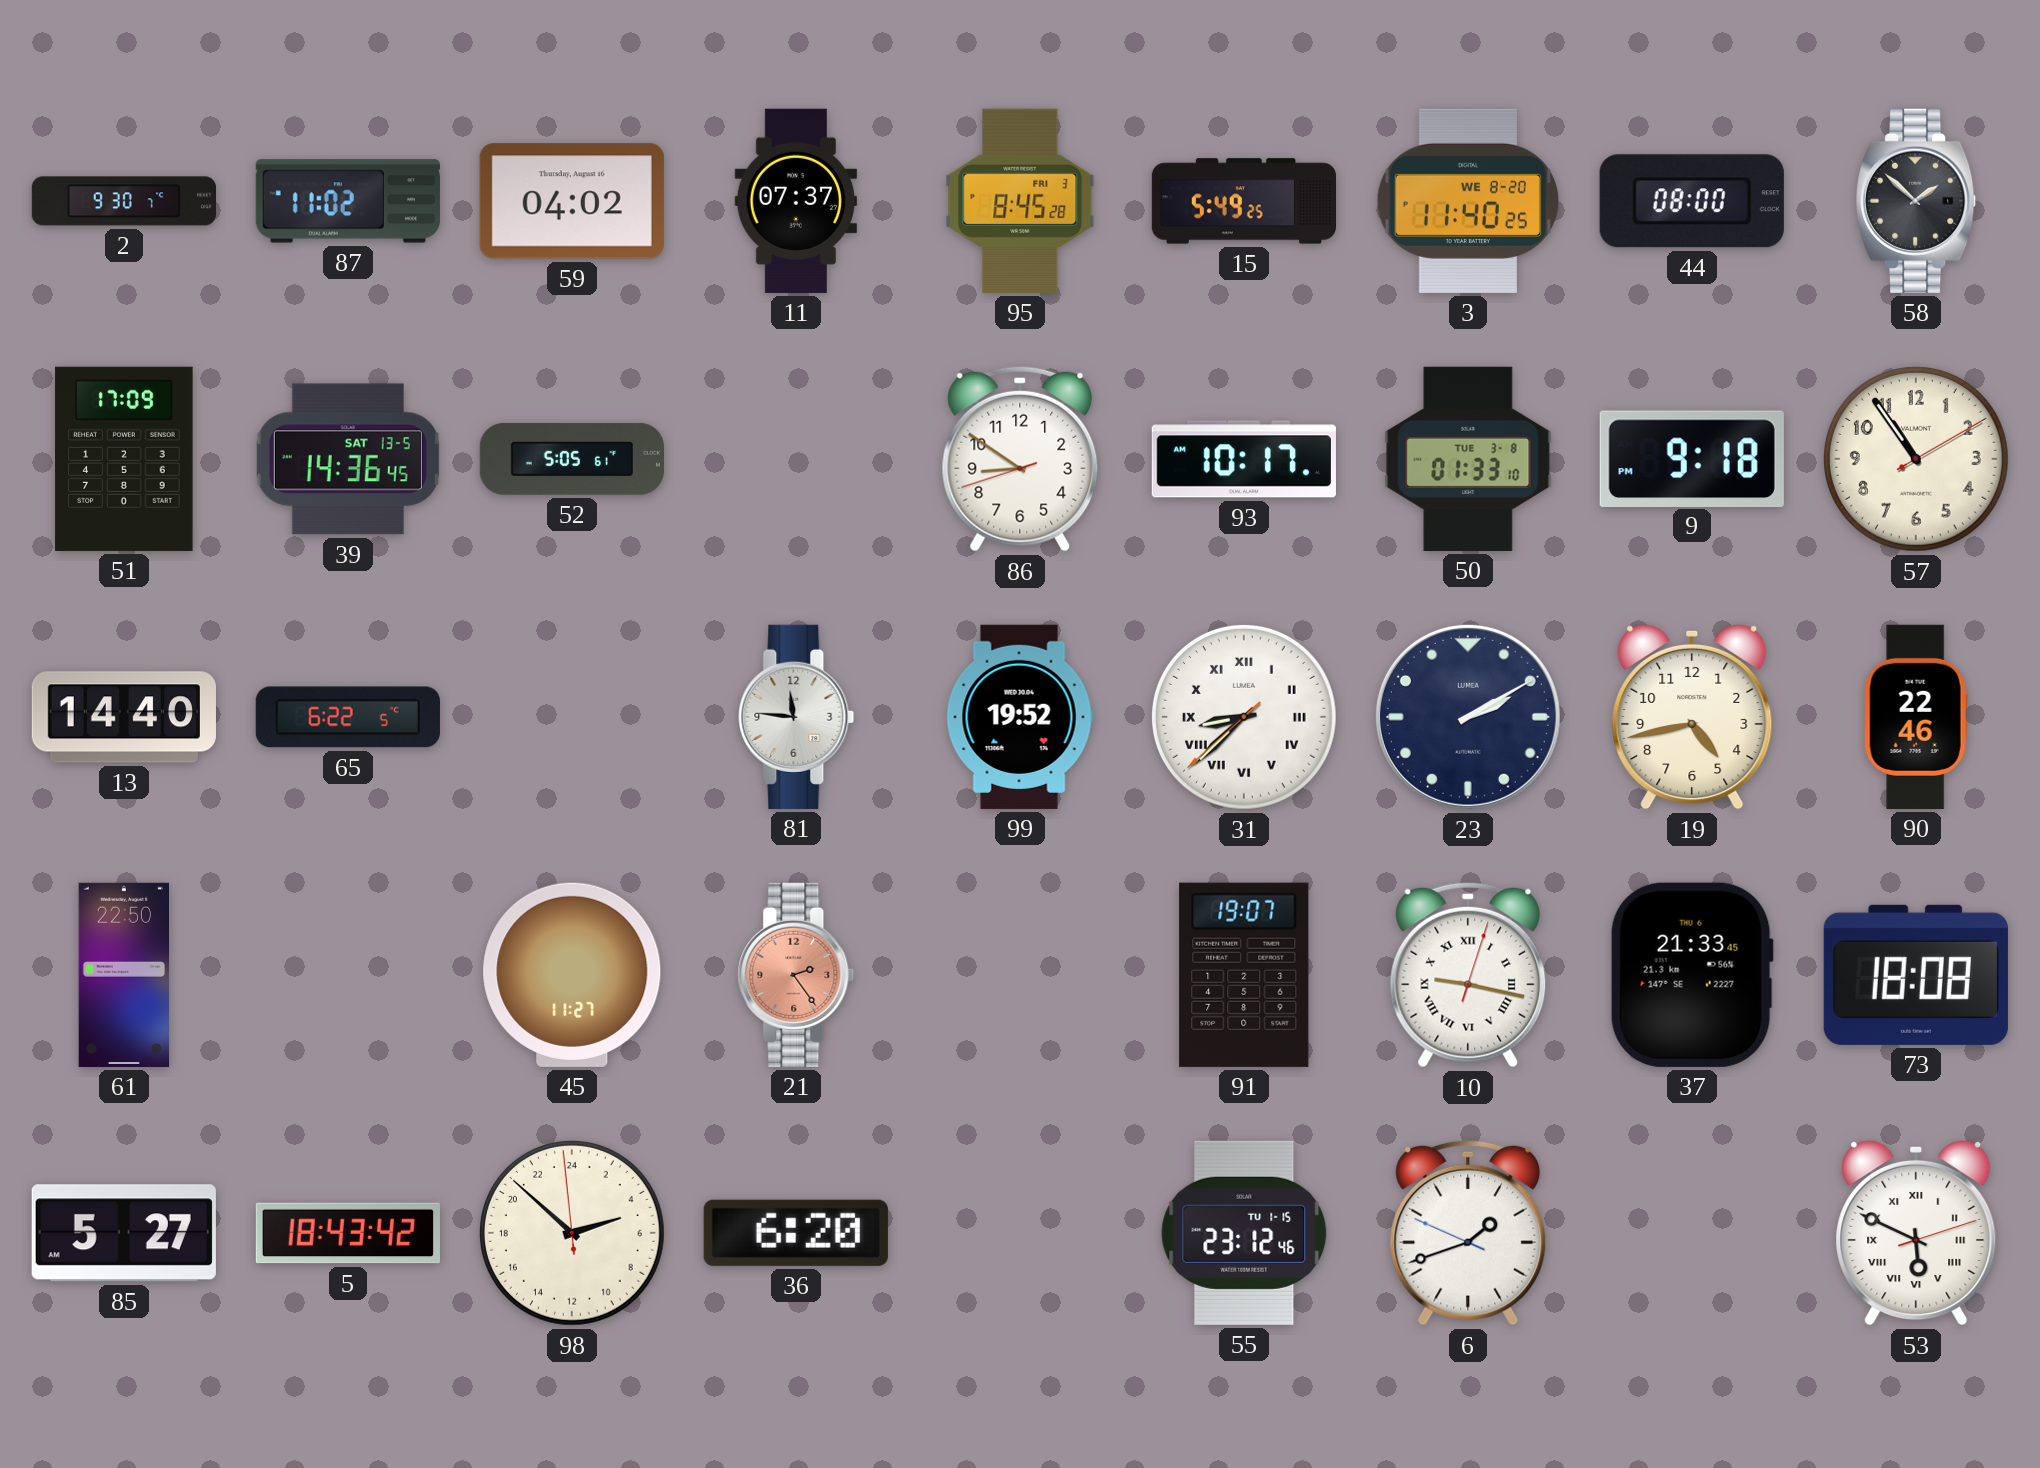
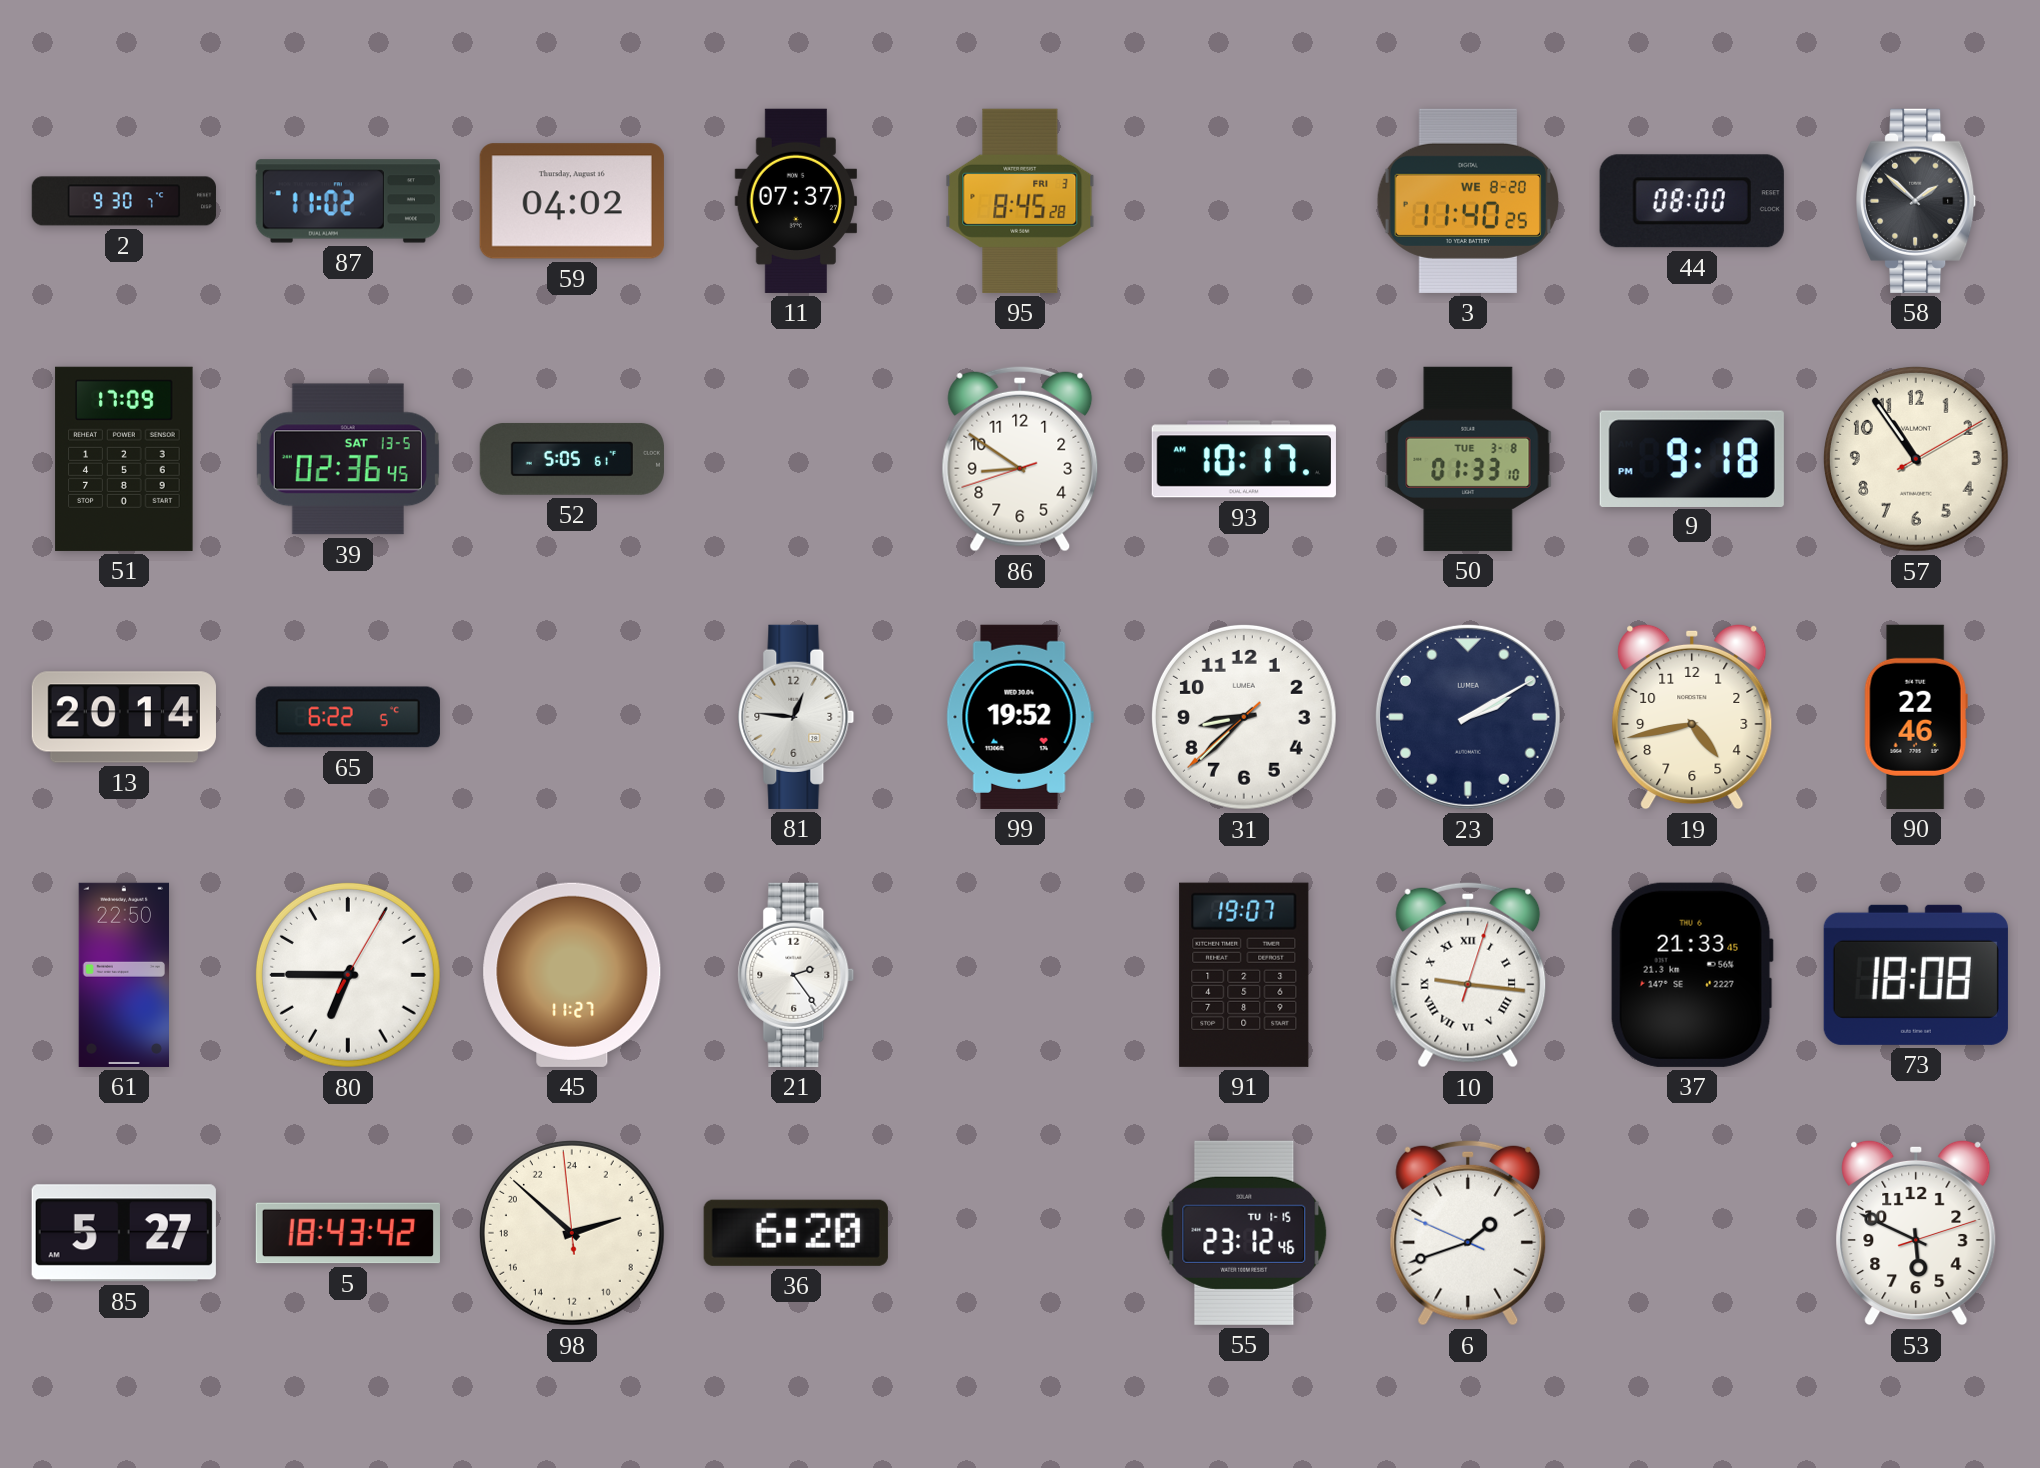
15: 5:49 -> none
39: 14:36 -> 02:36
13: 14:40 -> 20:14
81: 11:46 -> 12:46
31 numerals: Roman -> Arabic
80: none -> 6:45
21 dial: salmon -> white
10: 9:17 -> 9:16
53 numerals: Roman -> Arabic
